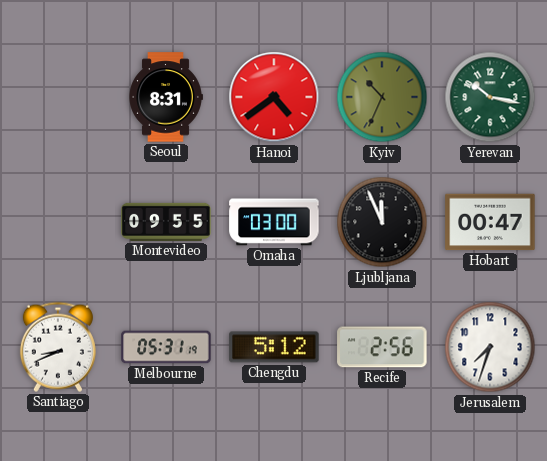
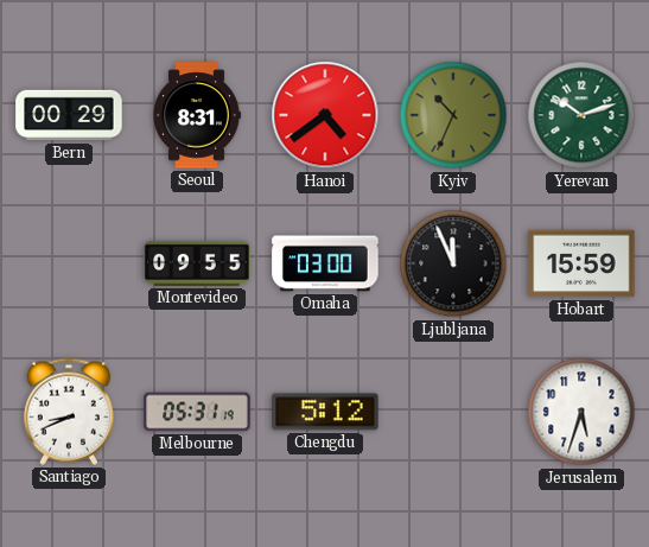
Bern: none -> 00:29
Yerevan: 10:17 -> 10:12
Hobart: 00:47 -> 15:59
Recife: 2:56 -> none
Jerusalem: 7:33 -> 5:33
